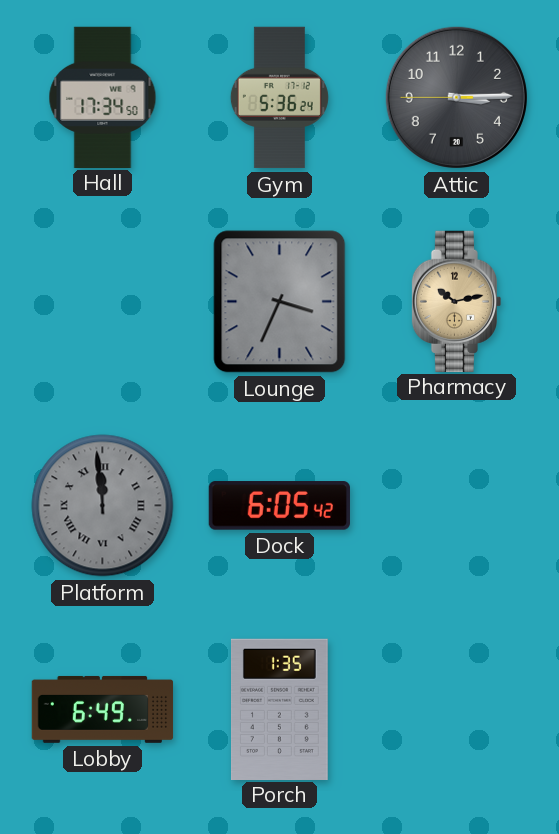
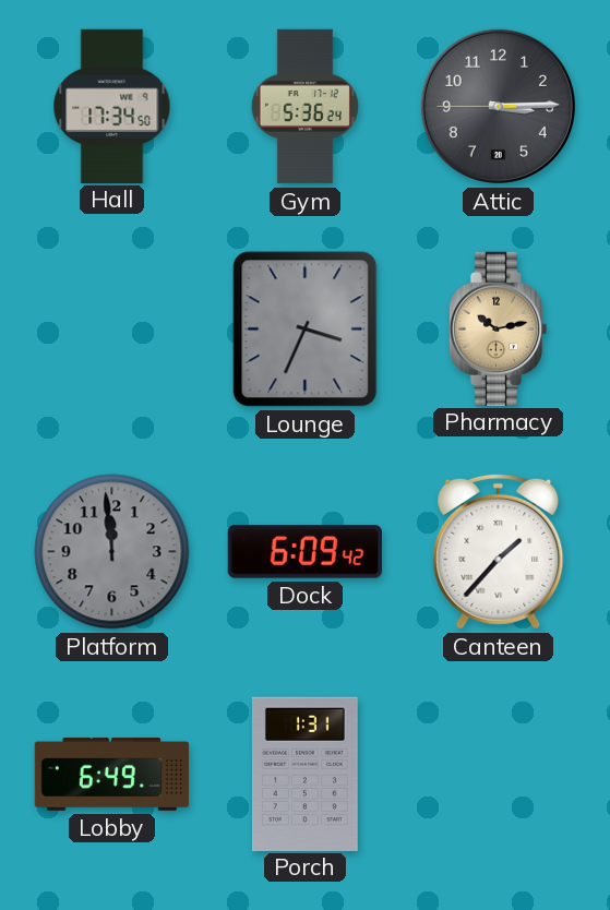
Platform numerals: Roman -> Arabic
Dock: 6:05 -> 6:09
Canteen: none -> 1:37
Porch: 1:35 -> 1:31
